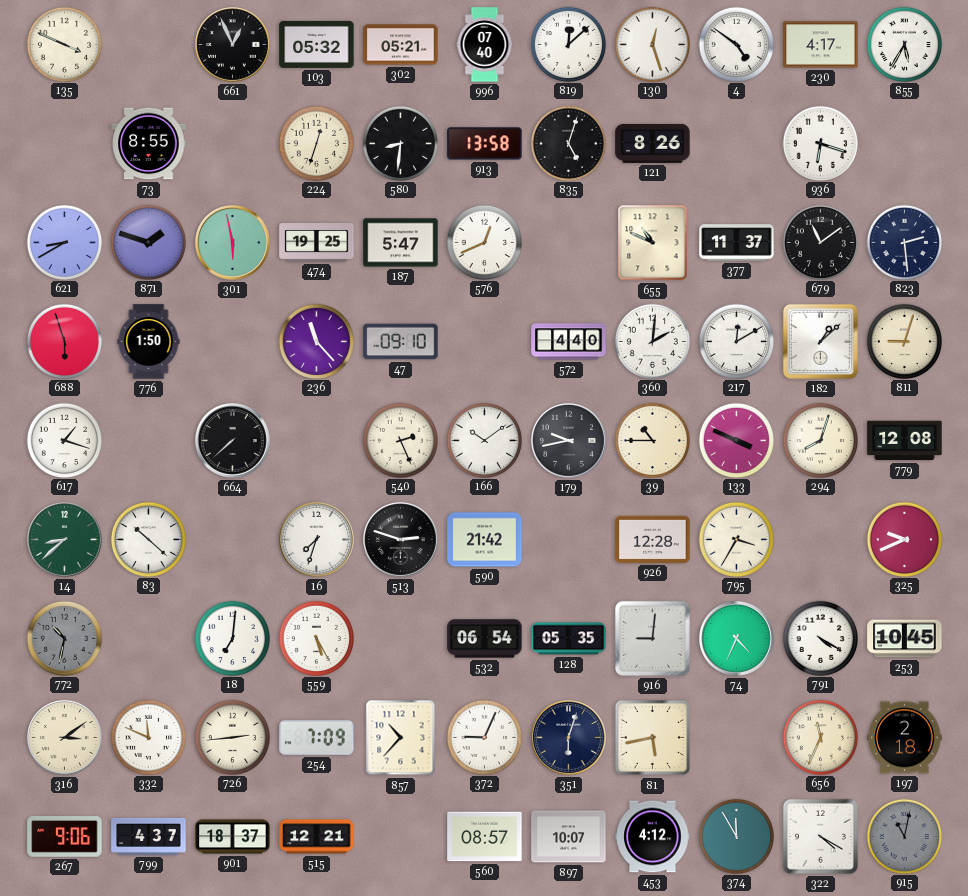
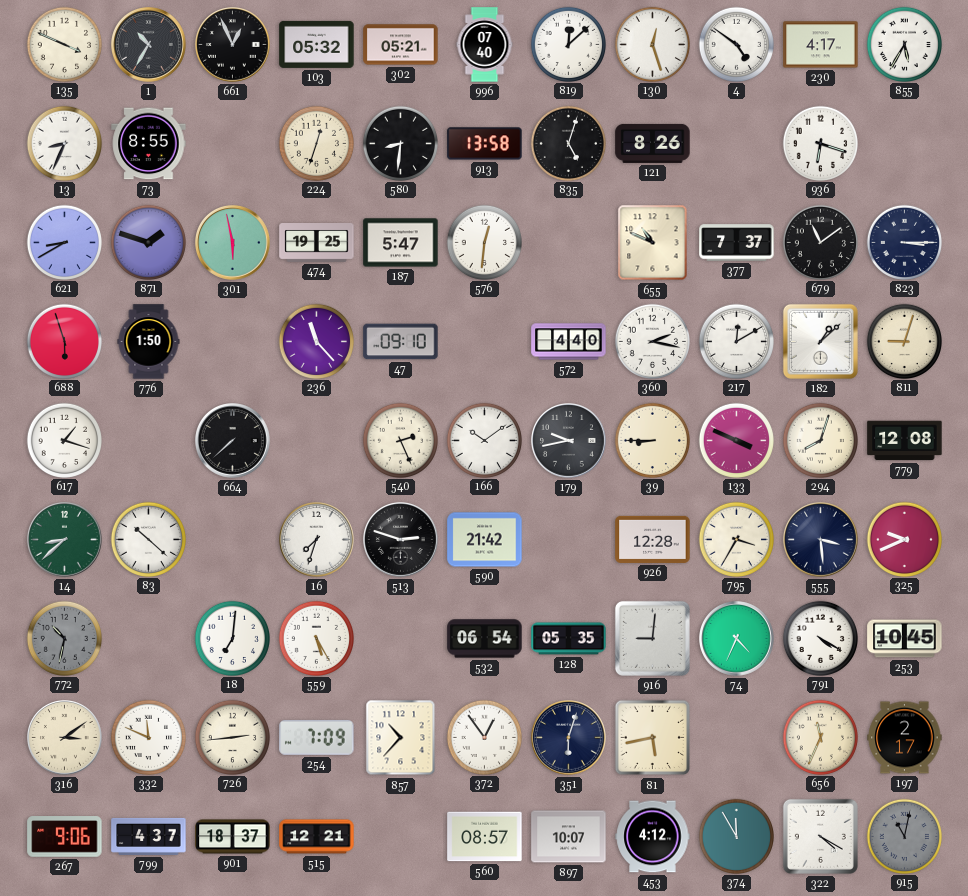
1: none -> 10:35
13: none -> 8:34
576: 12:41 -> 12:31
377: 11:37 -> 7:37
823: 2:29 -> 3:15
360: 2:01 -> 2:17
39: 10:45 -> 8:45
555: none -> 3:29
372: 9:04 -> 12:54
197: 2:18 -> 2:17
